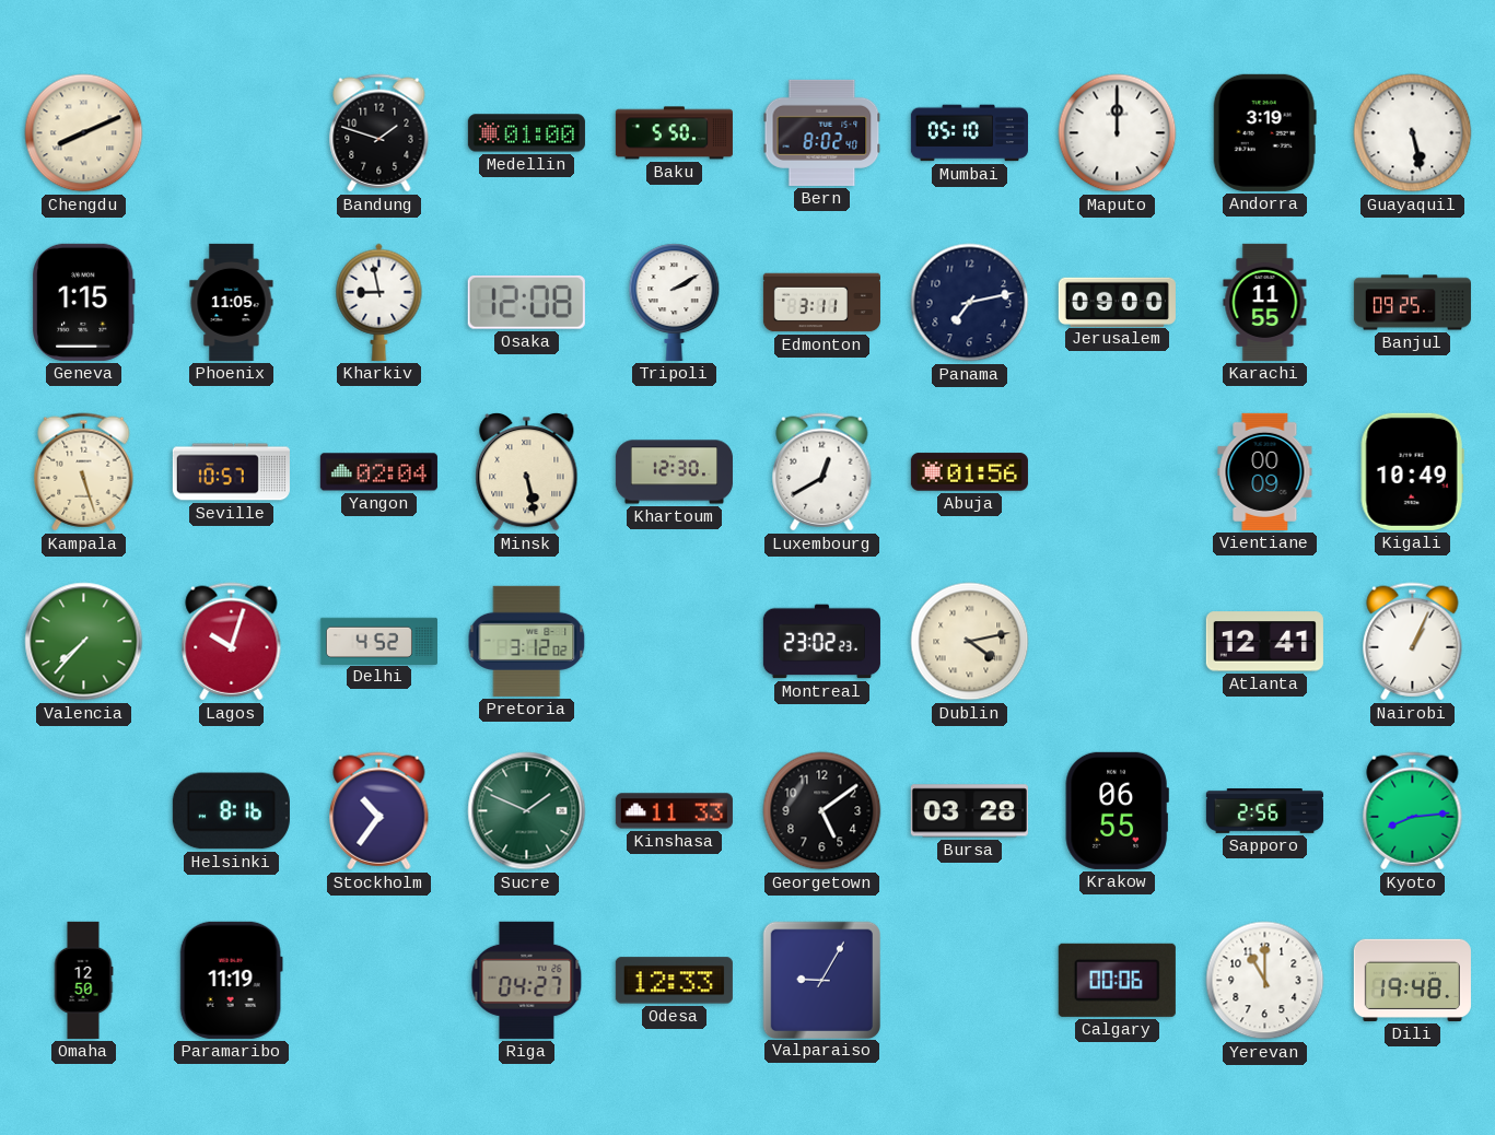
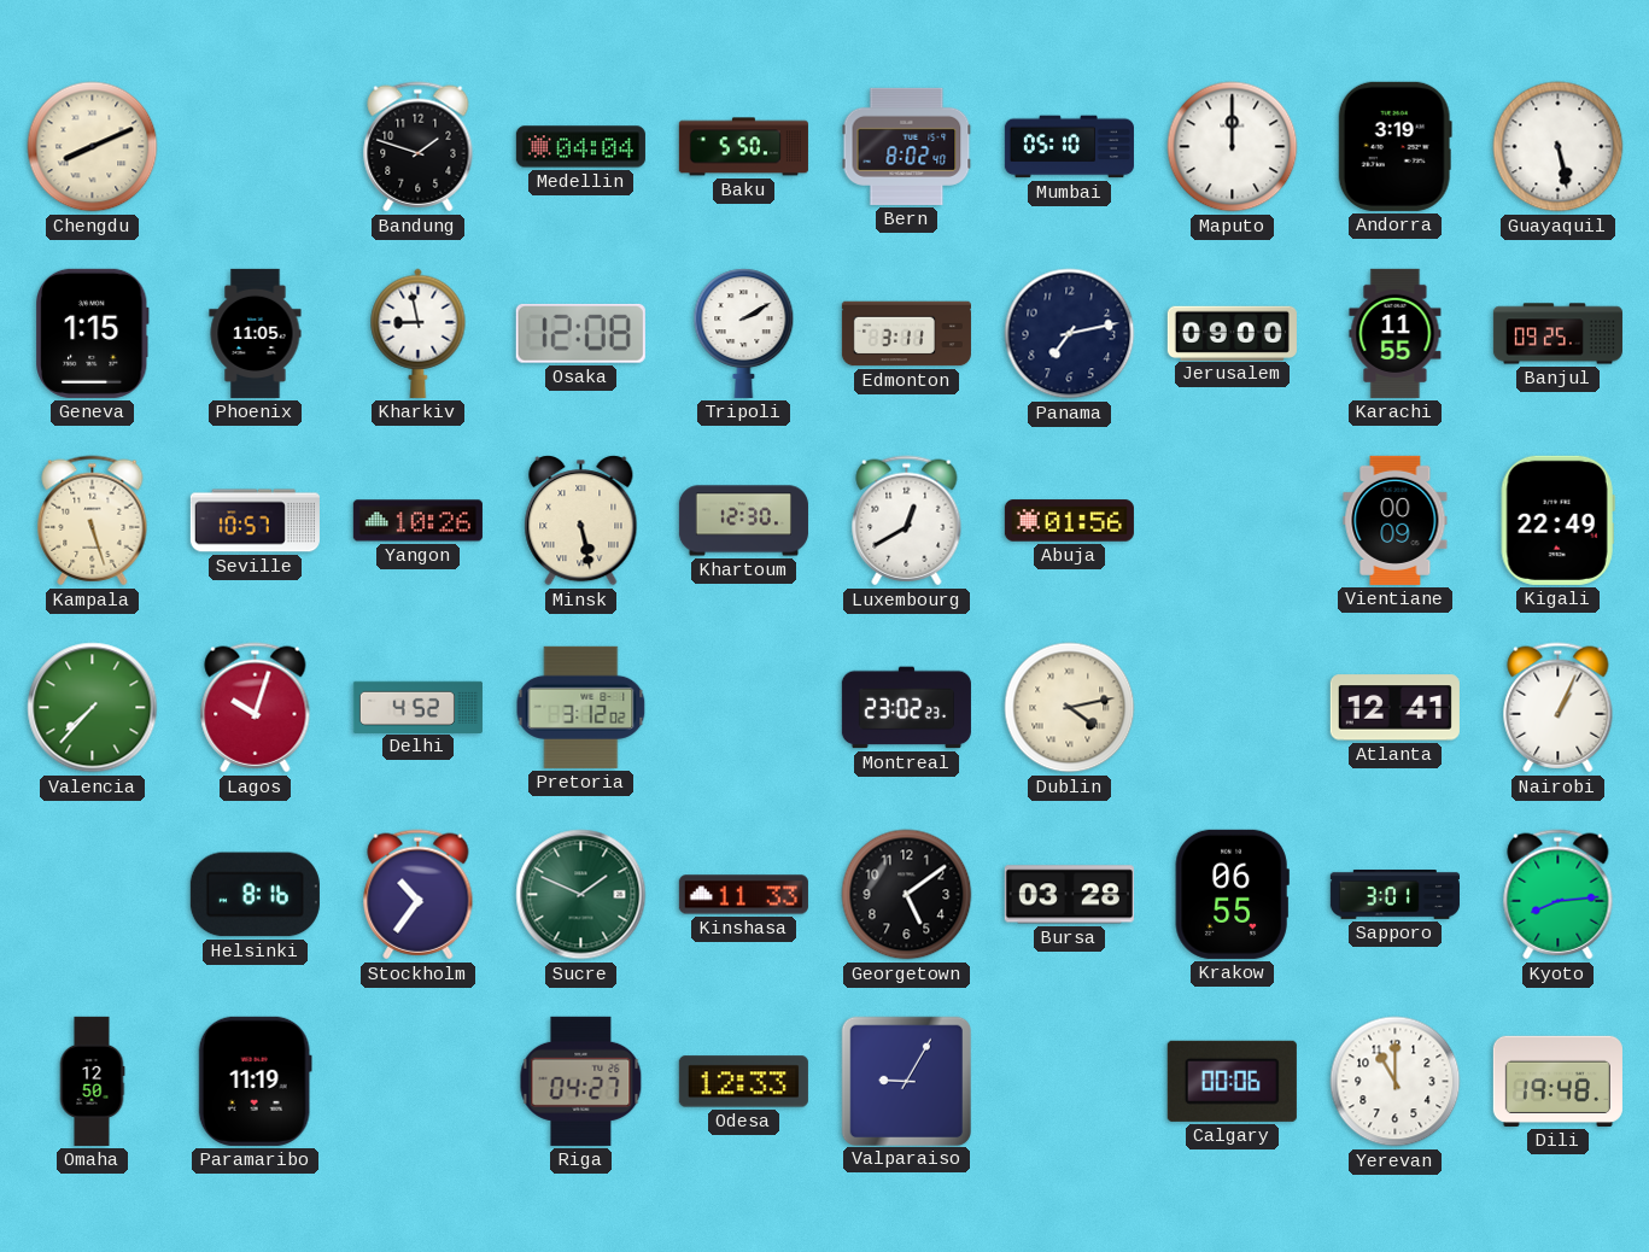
Medellin: 01:00 -> 04:04
Yangon: 02:04 -> 10:26
Kigali: 10:49 -> 22:49
Sapporo: 2:56 -> 3:01
